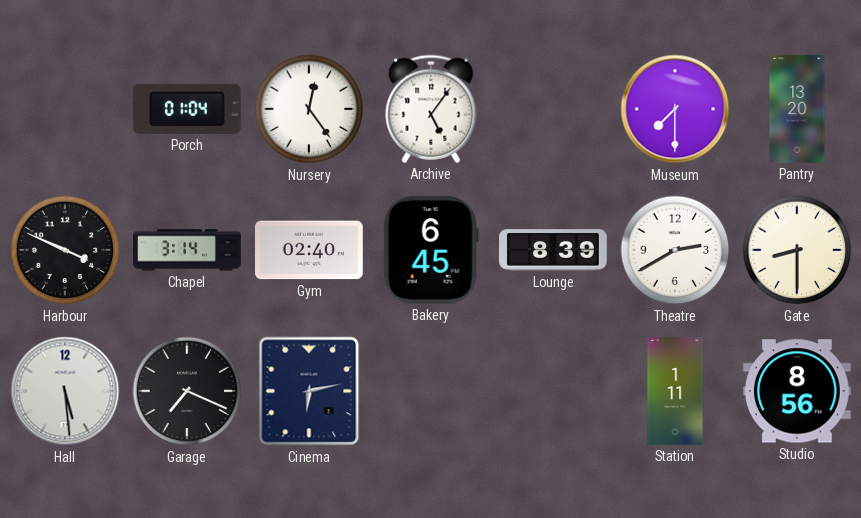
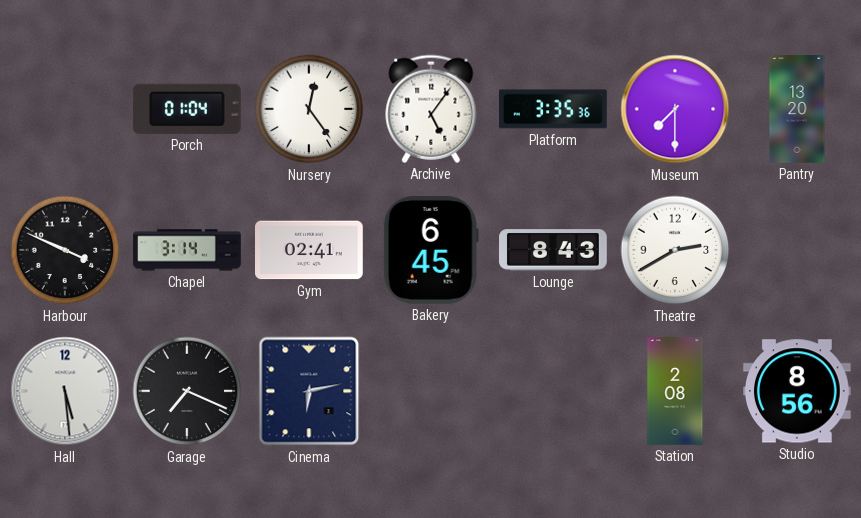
Platform: none -> 3:35
Gym: 02:40 -> 02:41
Lounge: 8:39 -> 8:43
Gate: 8:30 -> none
Station: 1:11 -> 2:08
